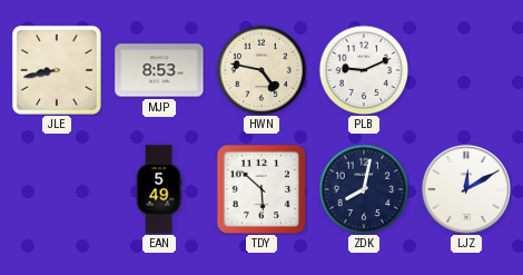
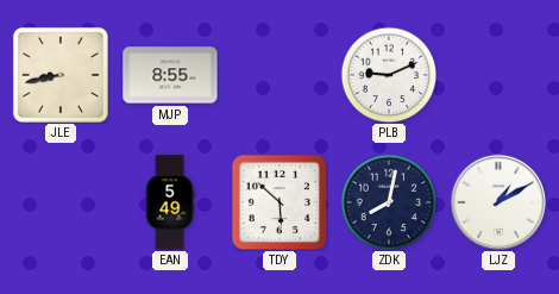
MJP: 8:53 -> 8:55
HWN: 4:47 -> none
LJZ: 12:10 -> 1:10
